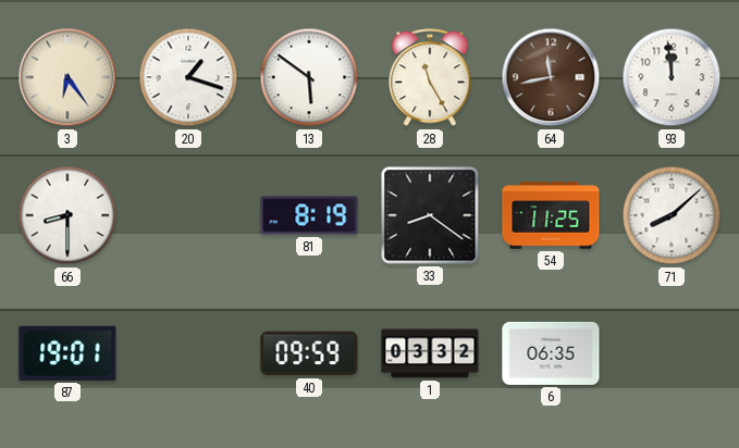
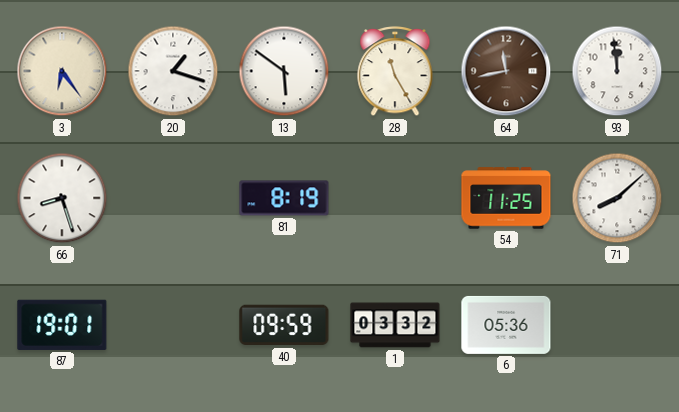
66: 8:30 -> 8:27
33: 8:21 -> none
6: 06:35 -> 05:36
